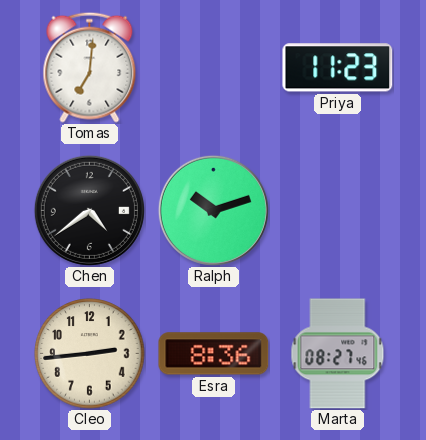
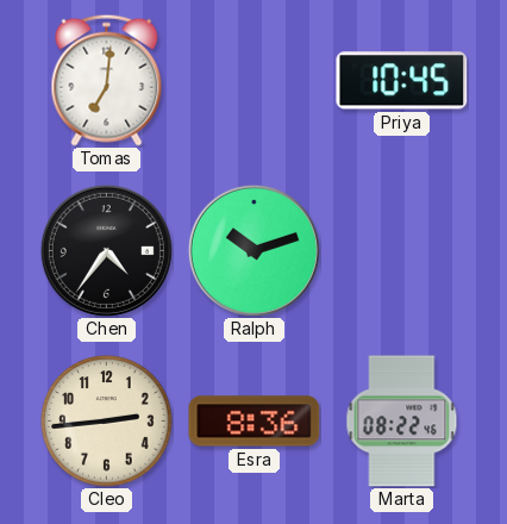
Priya: 11:23 -> 10:45
Chen: 4:39 -> 4:36
Marta: 08:27 -> 08:22
